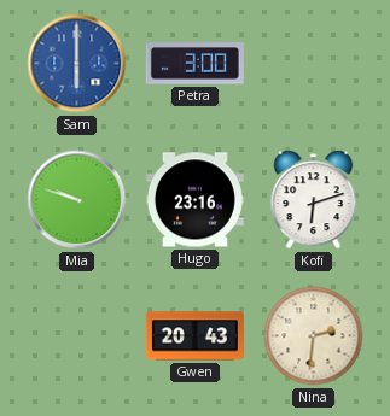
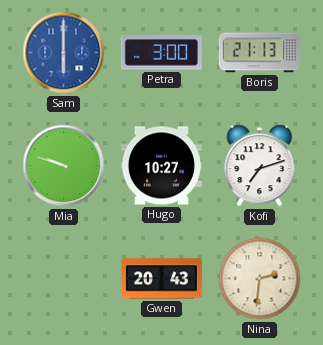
Boris: none -> 21:13
Hugo: 23:16 -> 10:27
Kofi: 6:12 -> 7:12
